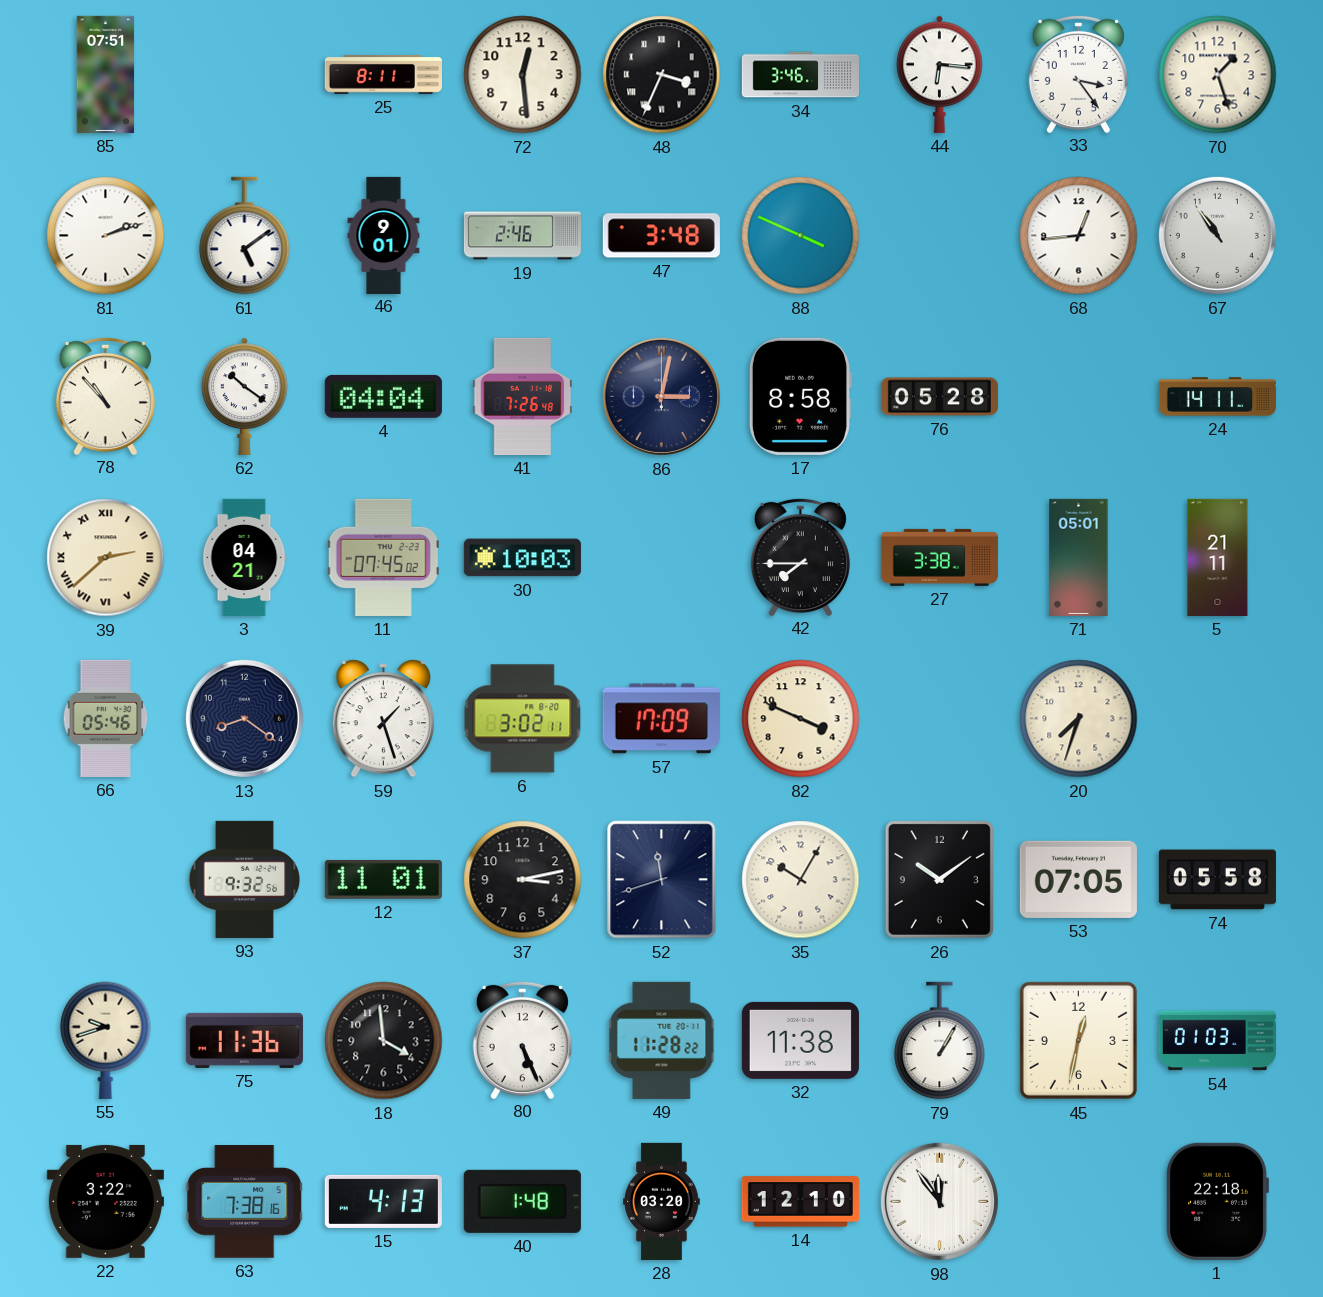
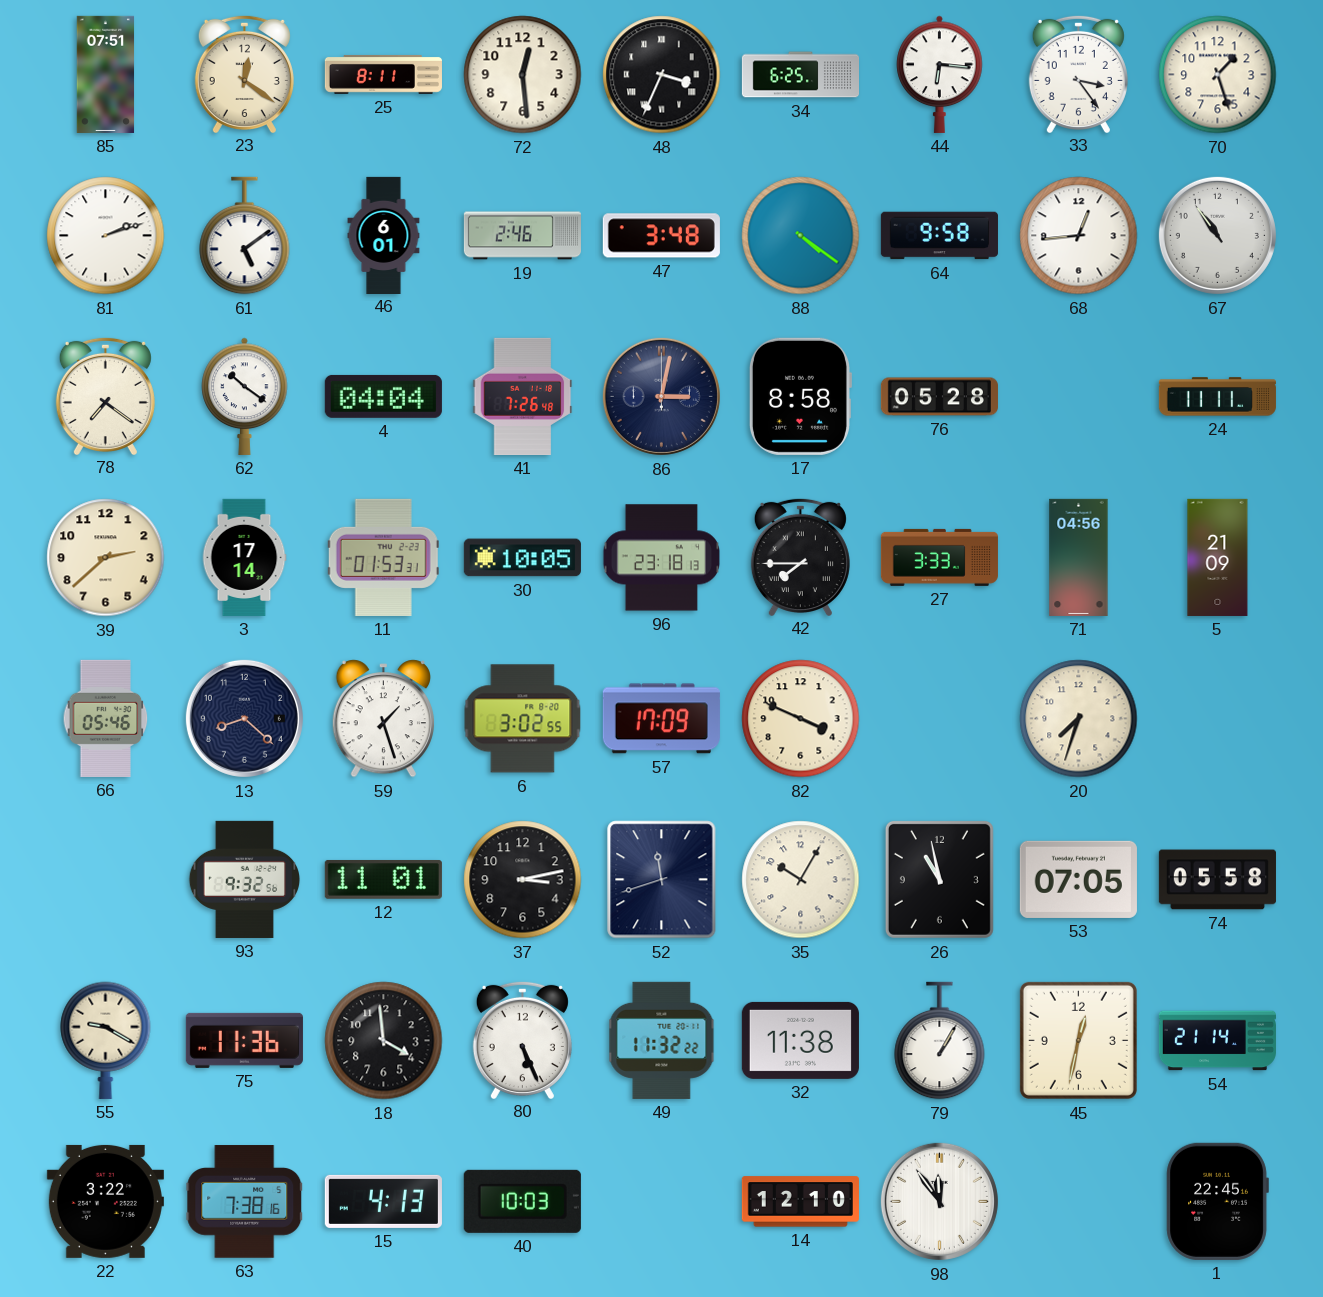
23: none -> 12:21
34: 3:46 -> 6:25
46: 9:01 -> 6:01
88: 3:49 -> 4:21
64: none -> 9:58
78: 10:53 -> 7:21
24: 14:11 -> 11:11
39 numerals: Roman -> Arabic
3: 04:21 -> 17:14
11: 07:45 -> 01:53
30: 10:03 -> 10:05
96: none -> 23:18
27: 3:38 -> 3:33
71: 05:01 -> 04:56
5: 21:11 -> 21:09
13: 8:21 -> 8:22
6: 3:02:11 -> 3:02:55
26: 10:09 -> 10:58
55: 9:42 -> 9:20
49: 11:28 -> 11:32
54: 01:03 -> 21:14
40: 1:48 -> 10:03
28: 03:20 -> none
1: 22:18 -> 22:45
